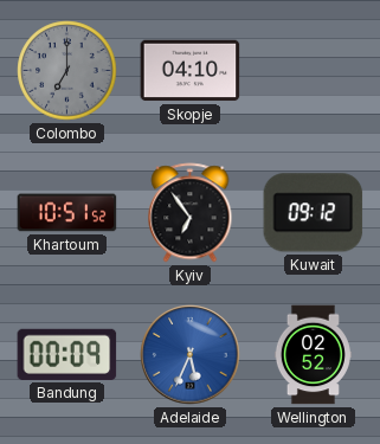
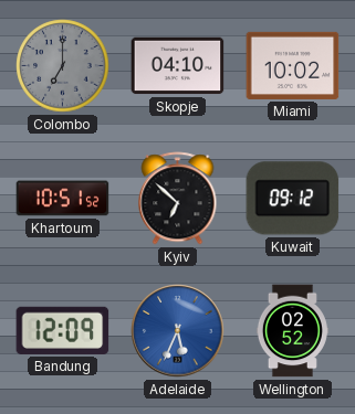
Miami: none -> 10:02
Kyiv: 6:54 -> 6:52
Bandung: 00:09 -> 12:09
